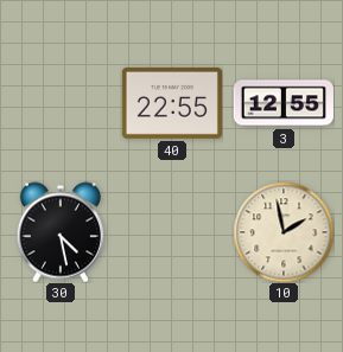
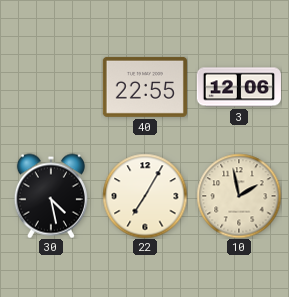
3: 12:55 -> 12:06
22: none -> 7:05
